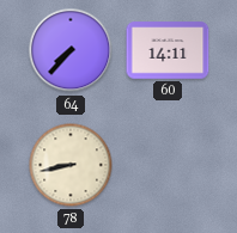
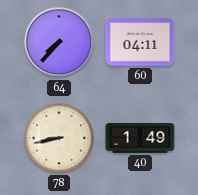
60: 14:11 -> 04:11
40: none -> 1:49
